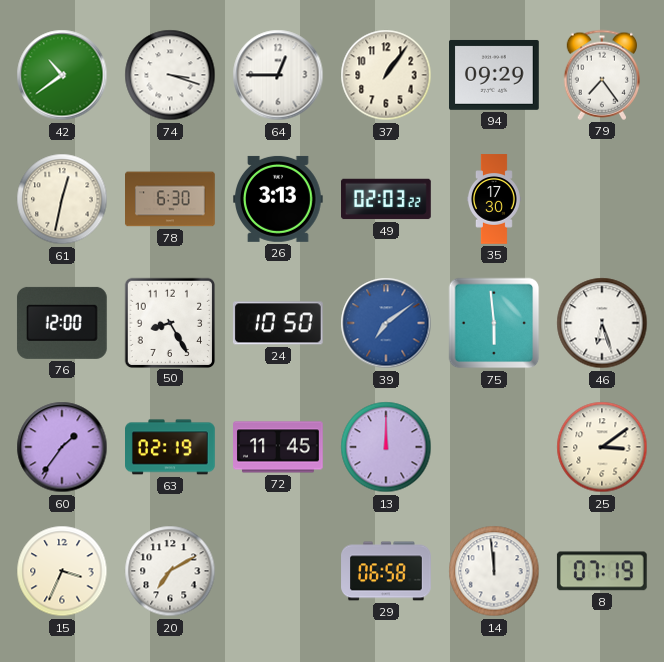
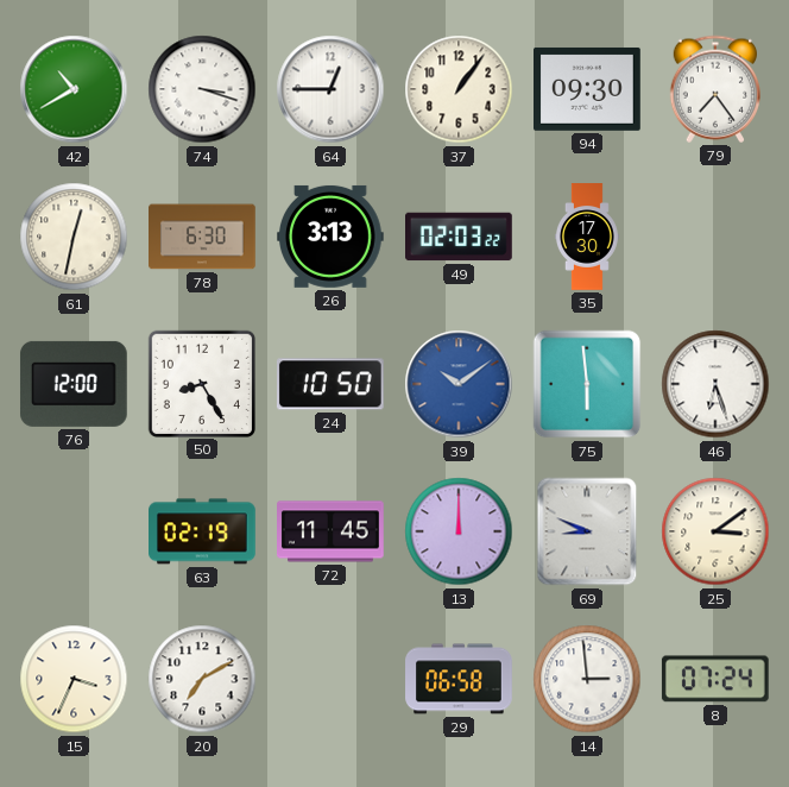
42: 10:39 -> 10:40
94: 09:29 -> 09:30
39: 7:09 -> 10:09
60: 1:36 -> none
69: none -> 8:49
14: 11:59 -> 2:59
8: 07:19 -> 07:24
